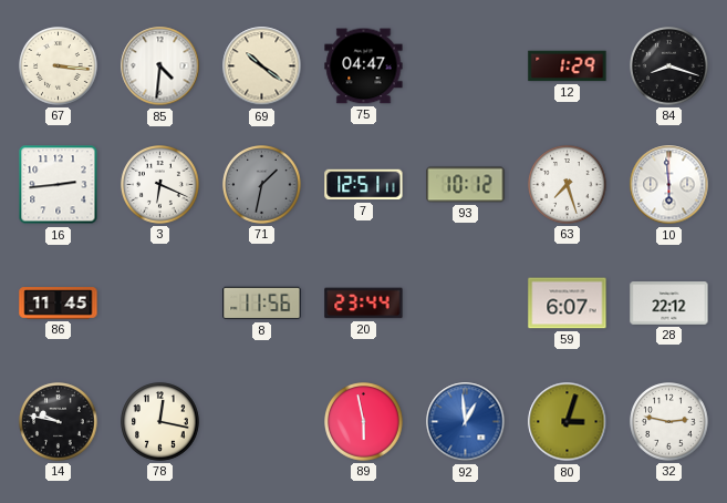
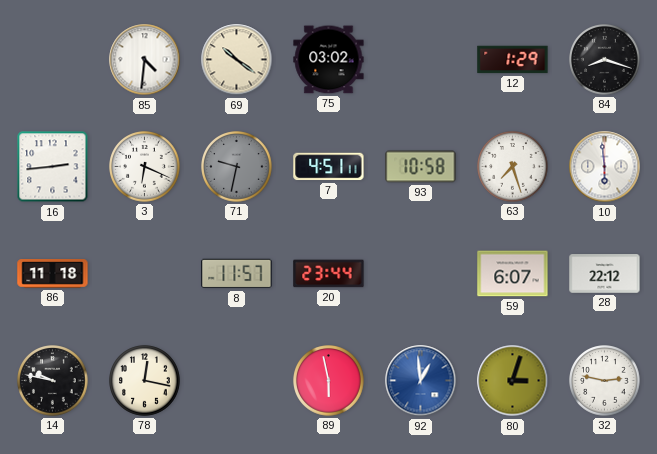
67: 3:16 -> none
75: 04:47 -> 03:02
71: 1:32 -> 9:32
7: 12:51 -> 4:51
93: 10:12 -> 10:58
86: 11:45 -> 11:18
8: 11:56 -> 11:57
